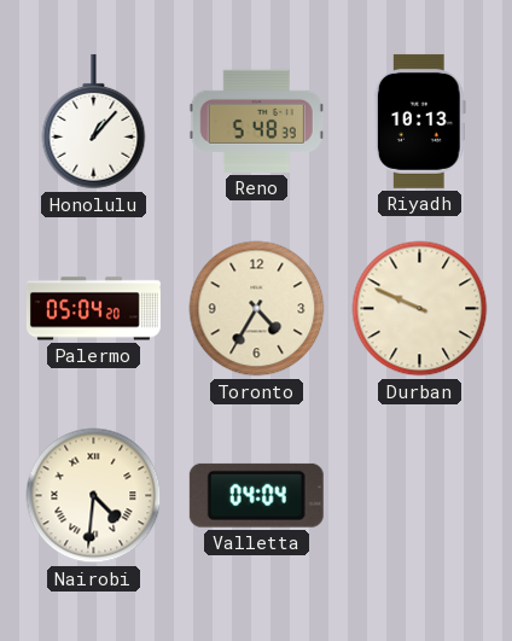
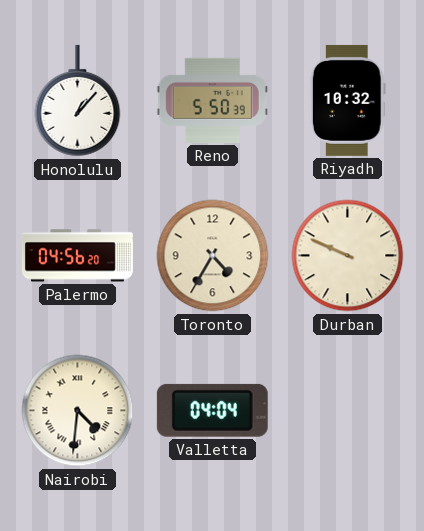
Reno: 5:48 -> 5:50
Riyadh: 10:13 -> 10:32
Palermo: 05:04 -> 04:56
